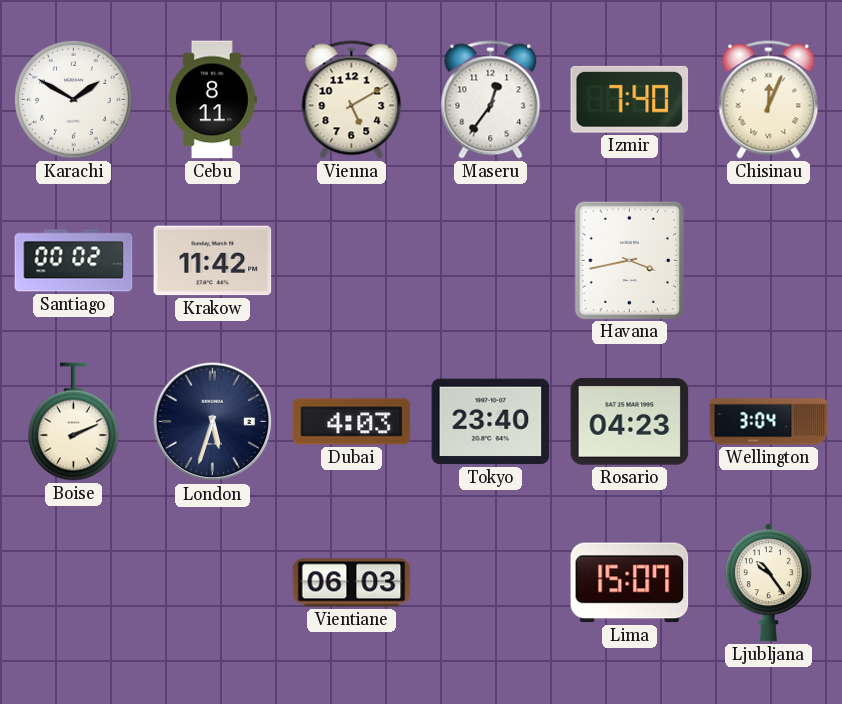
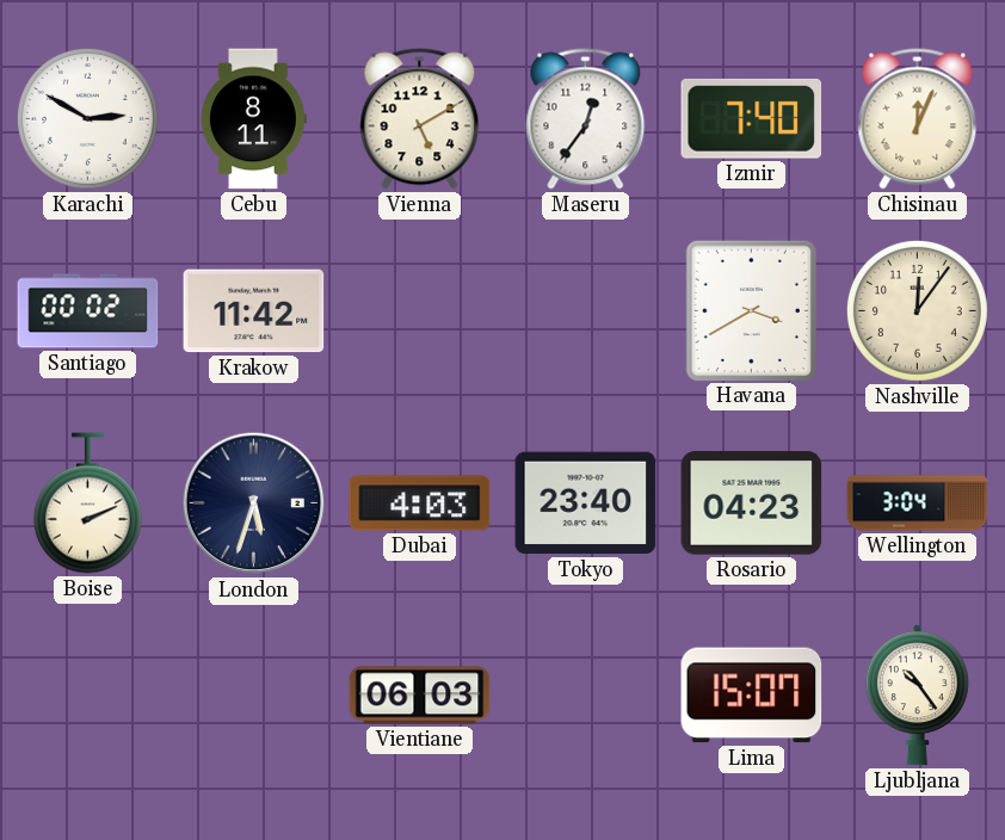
Karachi: 1:50 -> 2:50
Havana: 3:43 -> 3:40
Nashville: none -> 12:06
